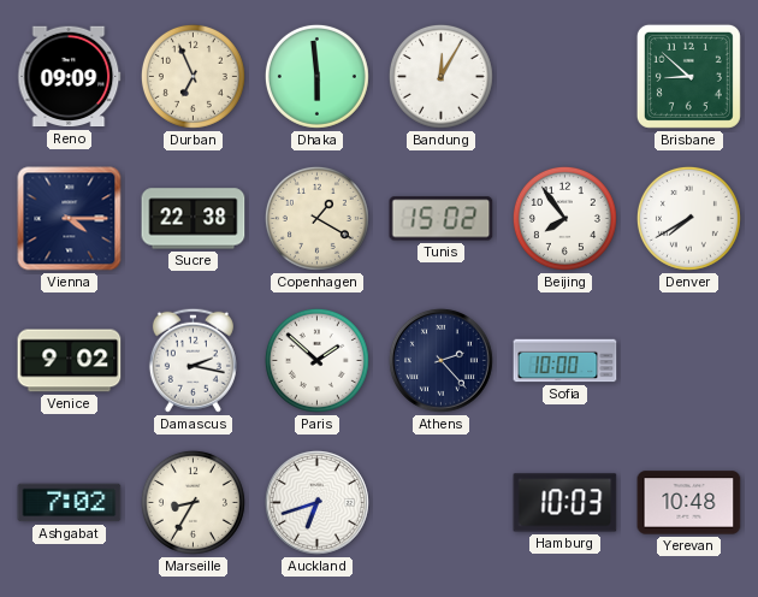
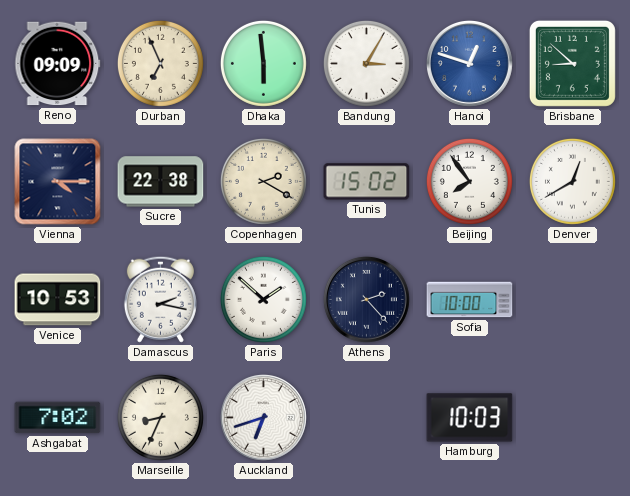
Bandung: 12:05 -> 3:05
Hanoi: none -> 12:48
Copenhagen: 1:20 -> 2:20
Denver: 7:40 -> 12:40
Venice: 9:02 -> 10:53
Marseille: 8:35 -> 8:34
Yerevan: 10:48 -> none
